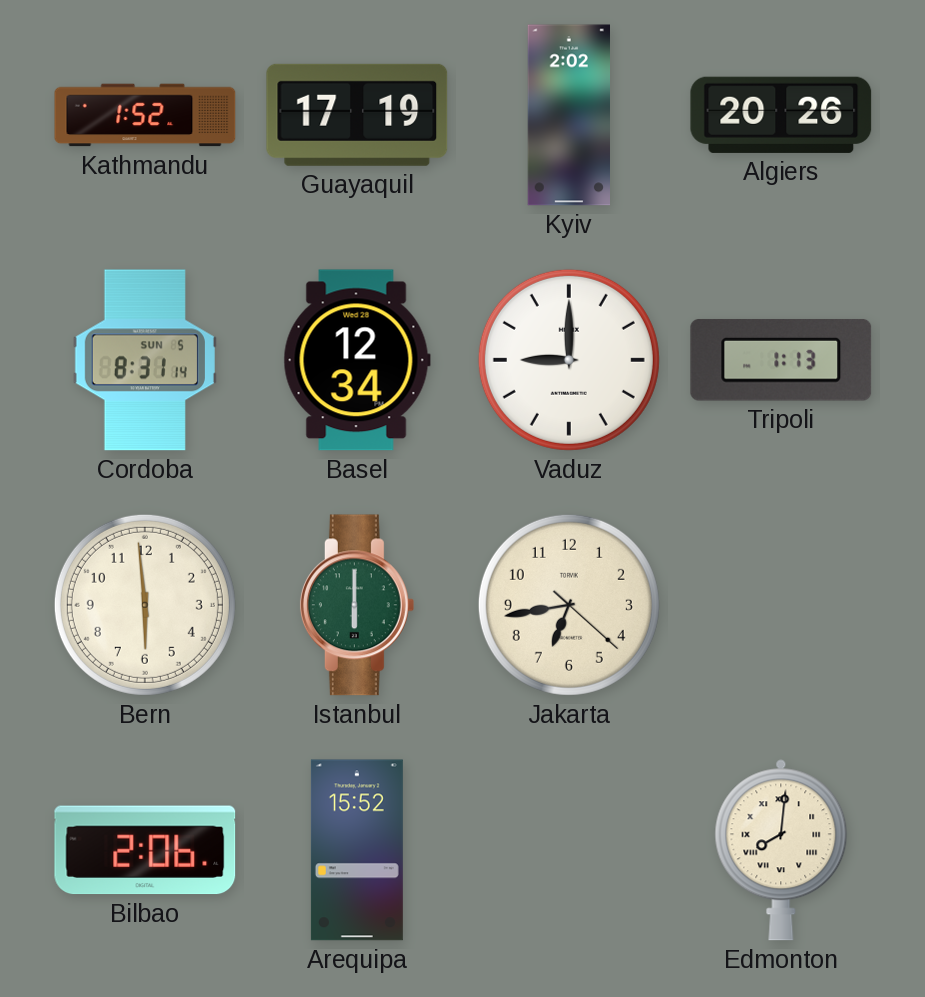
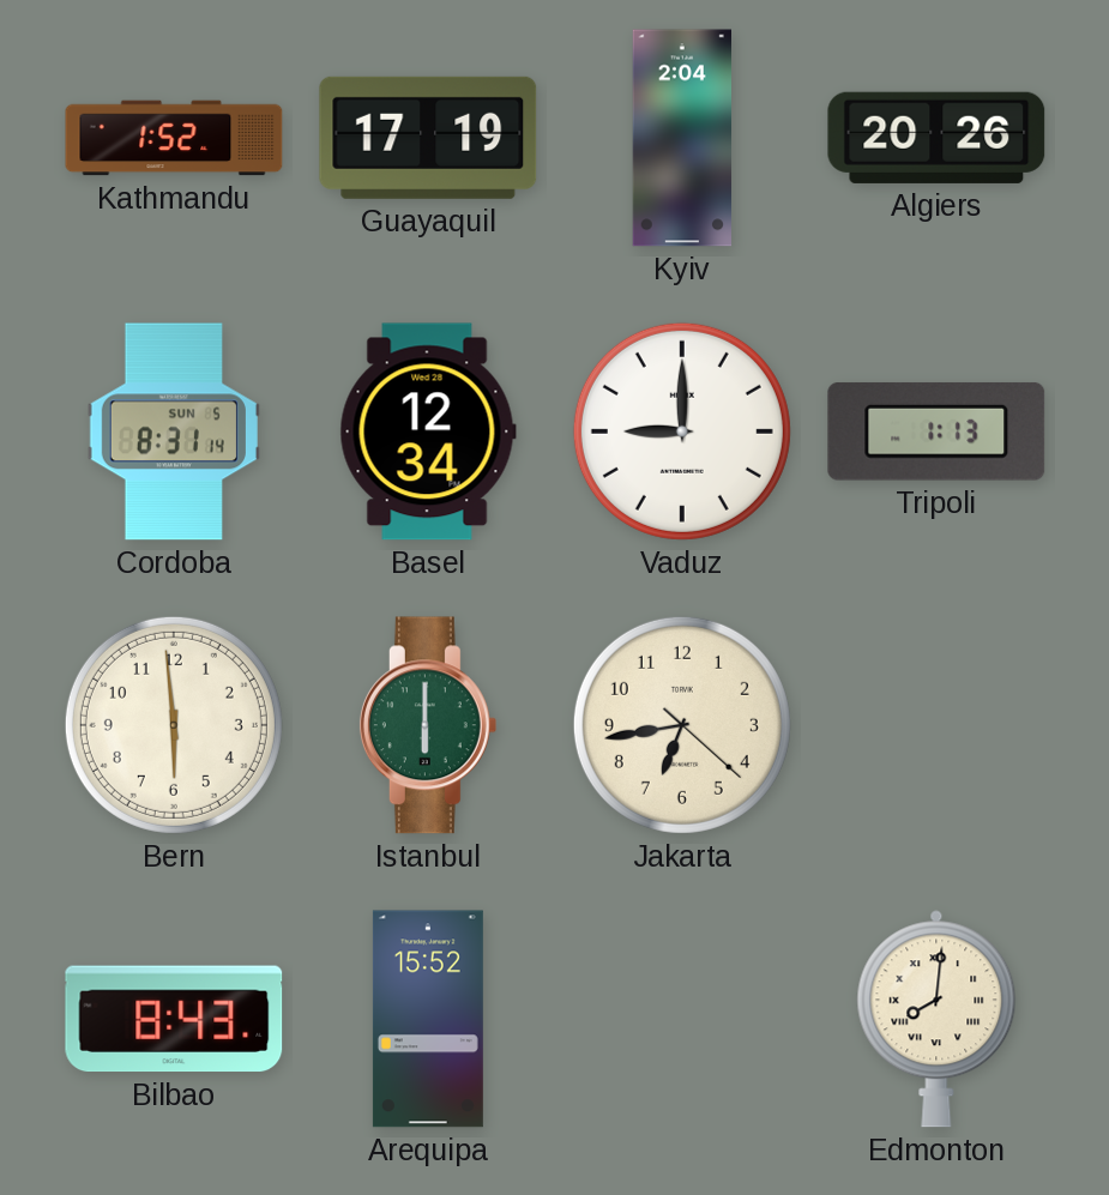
Kyiv: 2:02 -> 2:04
Bilbao: 2:06 -> 8:43
